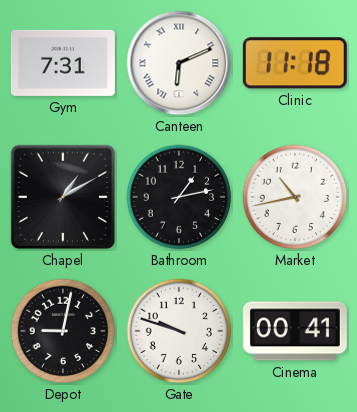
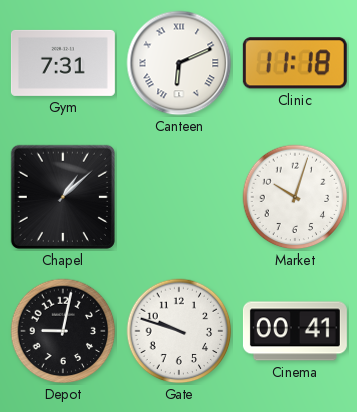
Chapel: 1:10 -> 1:08
Bathroom: 1:13 -> none
Market: 10:43 -> 10:03
